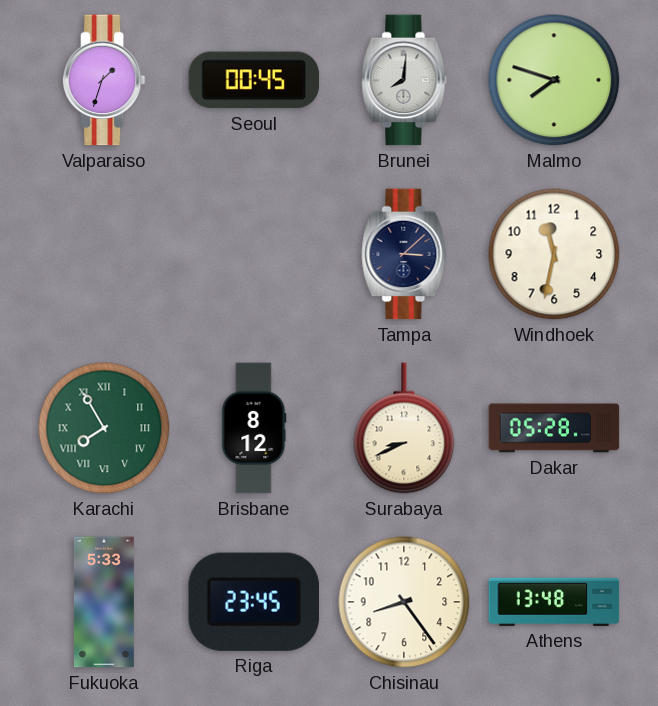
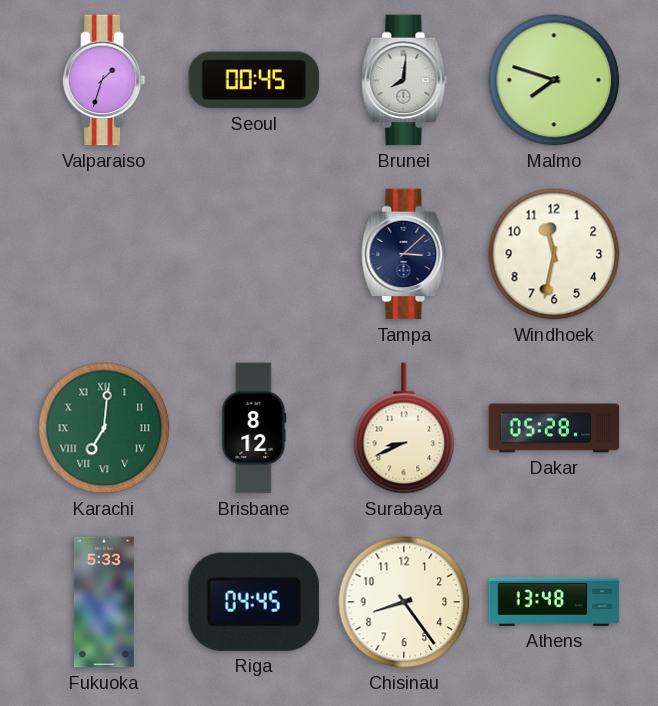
Karachi: 7:55 -> 7:01
Riga: 23:45 -> 04:45
